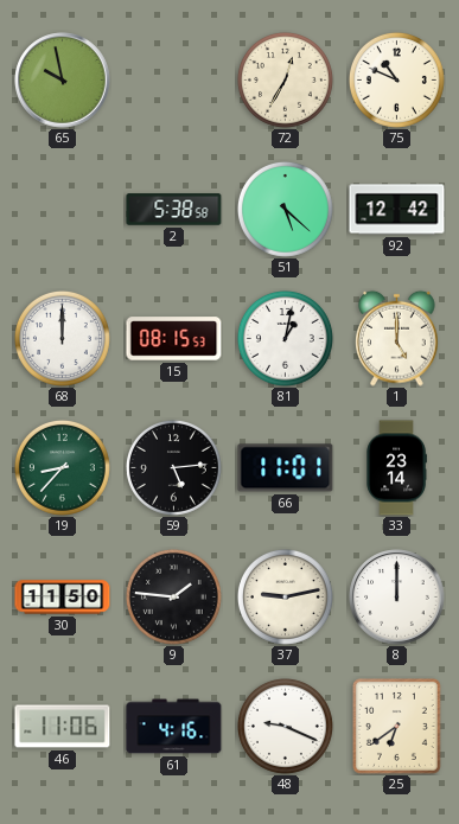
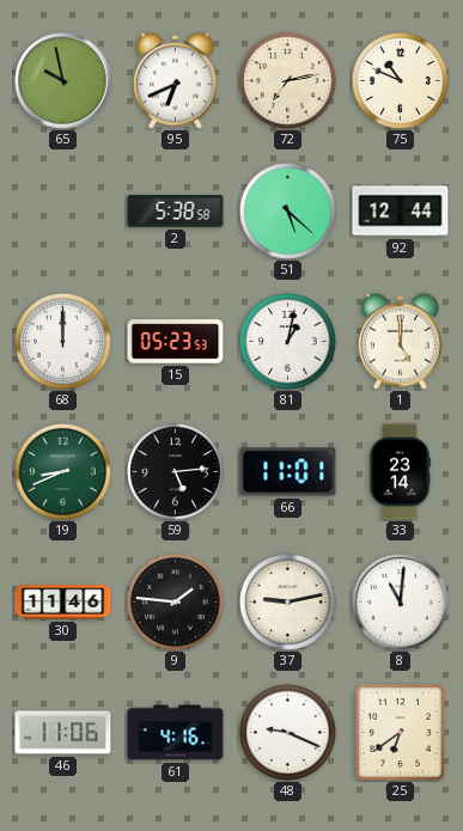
95: none -> 6:41
72: 12:35 -> 7:13
92: 12:42 -> 12:44
15: 08:15 -> 05:23
19: 8:37 -> 8:41
30: 11:50 -> 11:46
8: 12:00 -> 11:01
